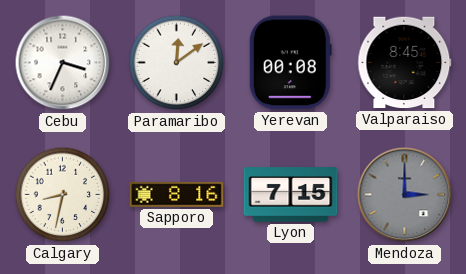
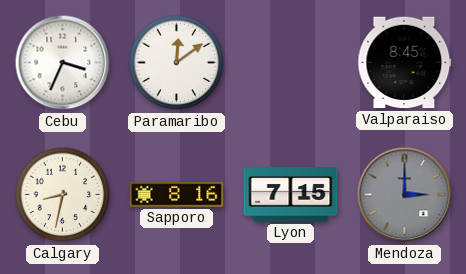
Yerevan: 00:08 -> none
